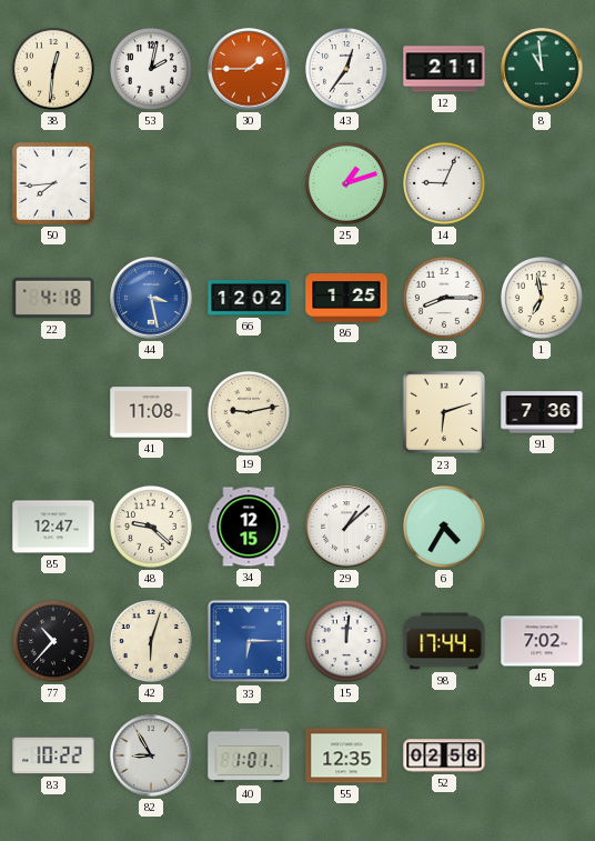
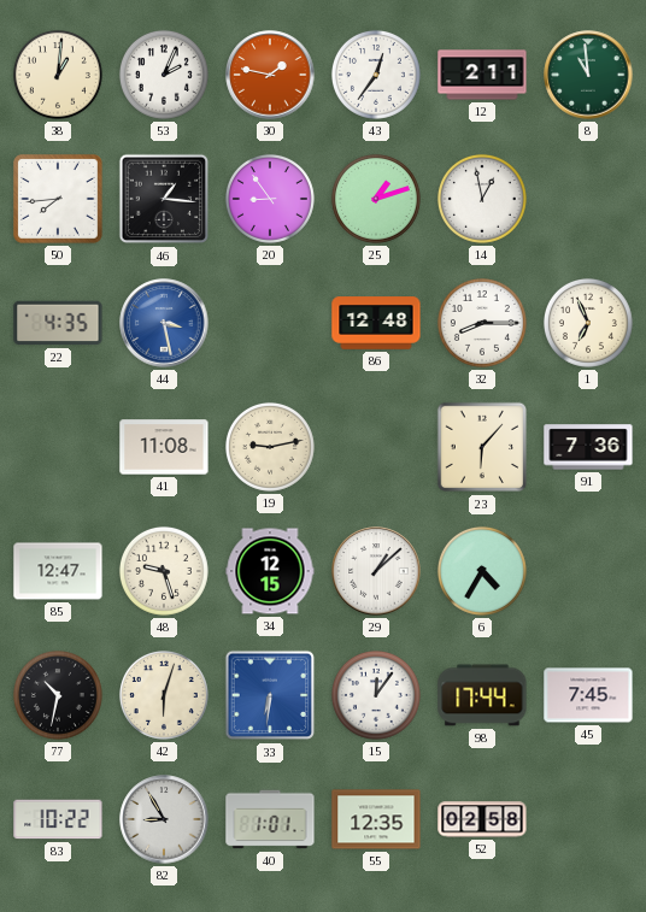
38: 12:31 -> 1:01
53: 2:02 -> 2:04
30: 1:45 -> 1:47
46: none -> 1:16
20: none -> 8:54
14: 9:04 -> 12:58
22: 4:18 -> 4:35
66: 12:02 -> none
86: 1:25 -> 12:48
1: 6:58 -> 6:56
23: 6:12 -> 6:07
48: 9:22 -> 9:27
77: 10:37 -> 10:32
33: 6:15 -> 6:31
15: 12:01 -> 12:06
45: 7:02 -> 7:45
